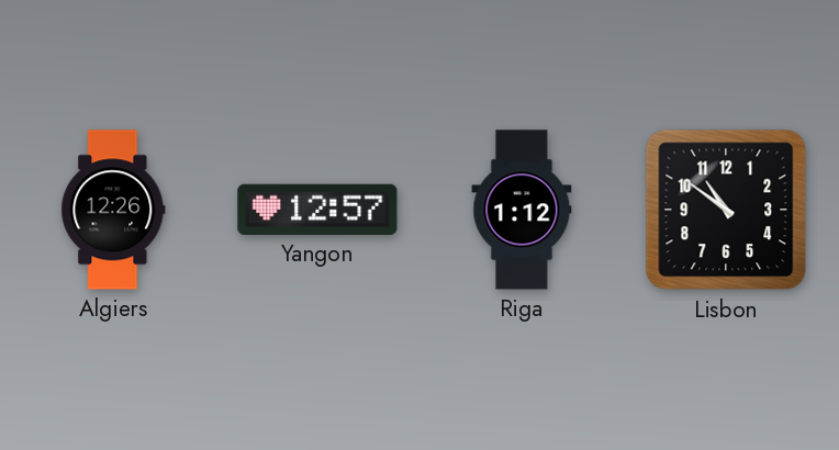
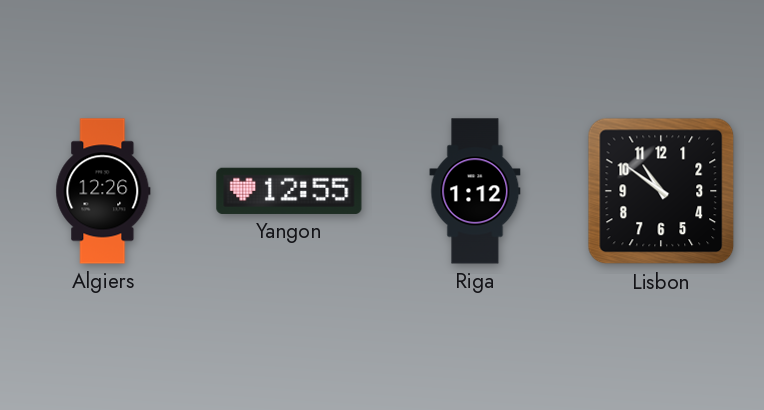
Yangon: 12:57 -> 12:55
